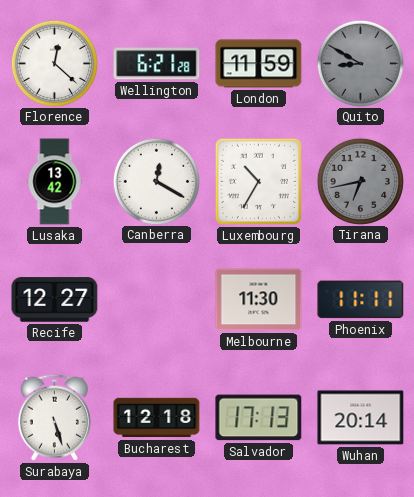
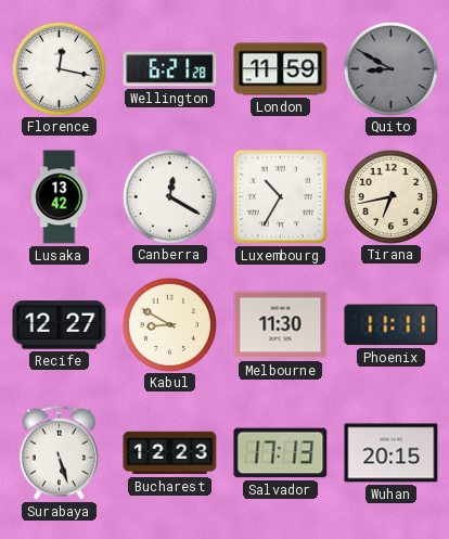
Florence: 12:22 -> 12:17
Tirana dial: grey -> cream
Kabul: none -> 8:50
Bucharest: 12:18 -> 12:23
Wuhan: 20:14 -> 20:15
